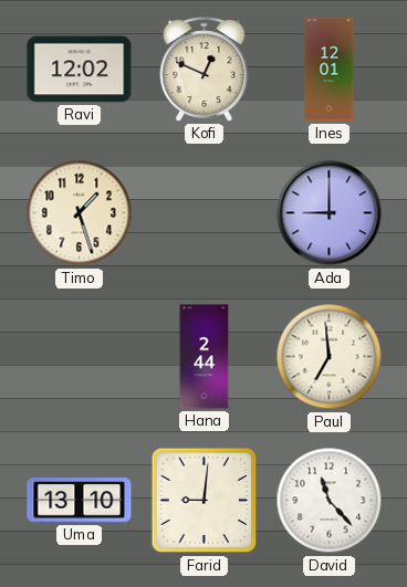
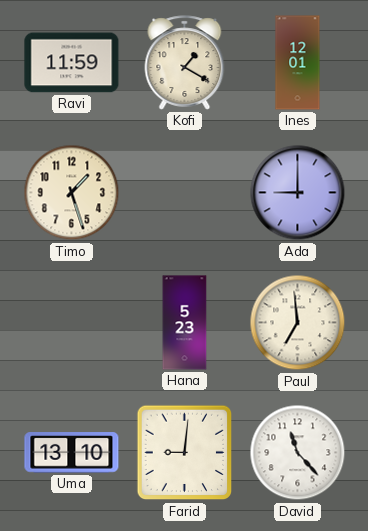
Ravi: 12:02 -> 11:59
Kofi: 12:49 -> 1:20
Hana: 2:44 -> 5:23
